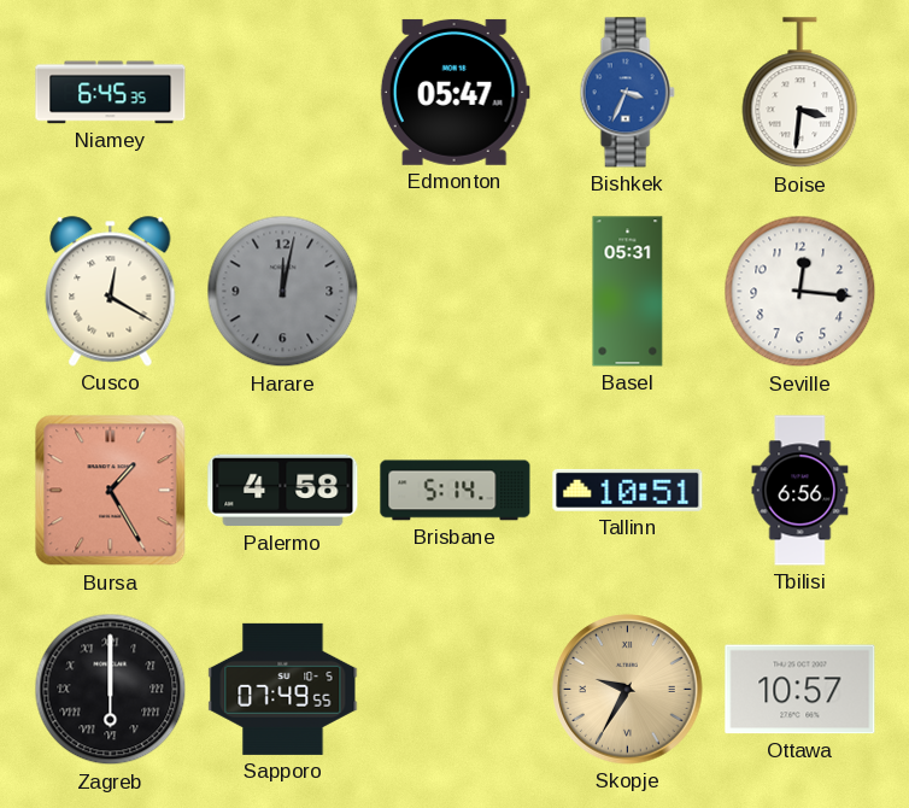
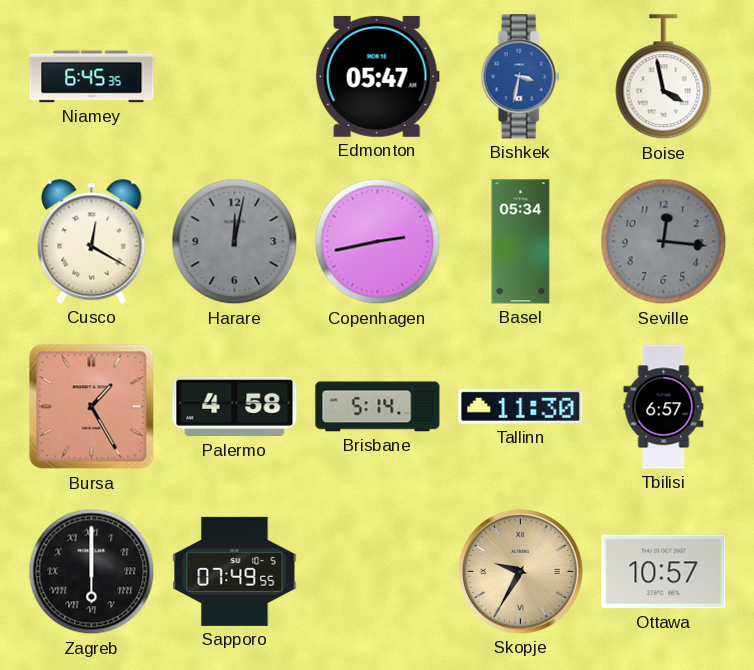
Bishkek: 3:34 -> 3:32
Boise: 3:31 -> 3:58
Copenhagen: none -> 2:43
Basel: 05:31 -> 05:34
Seville dial: white -> grey
Tallinn: 10:51 -> 11:30
Tbilisi: 6:56 -> 6:57
